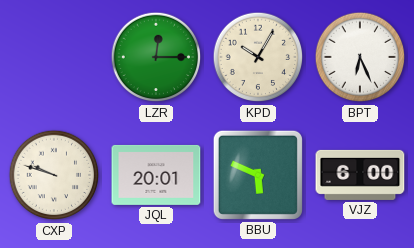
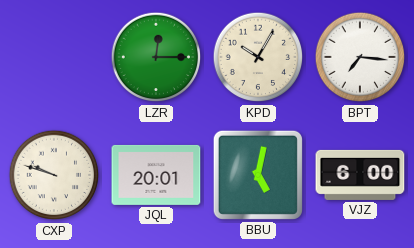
BPT: 6:26 -> 7:16
BBU: 5:49 -> 5:02
